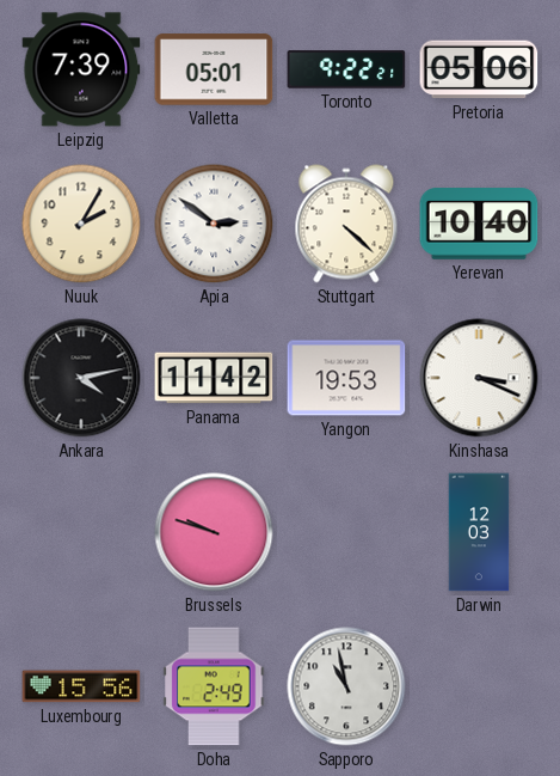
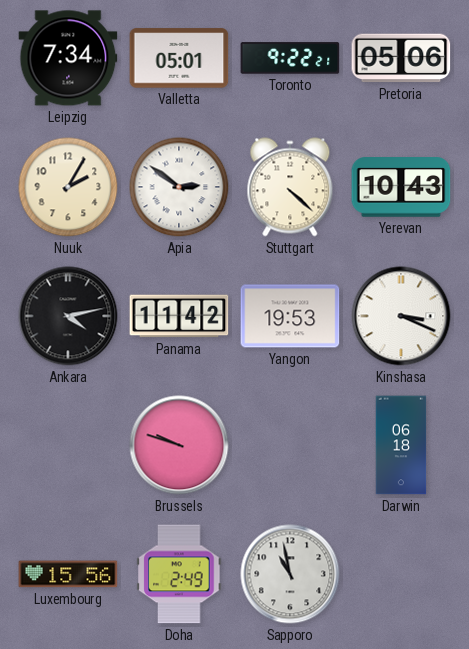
Leipzig: 7:39 -> 7:34
Yerevan: 10:40 -> 10:43
Darwin: 12:03 -> 06:18
